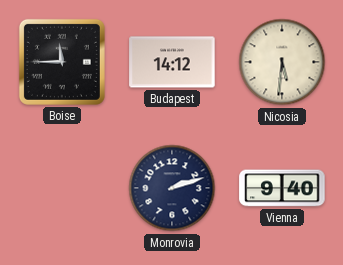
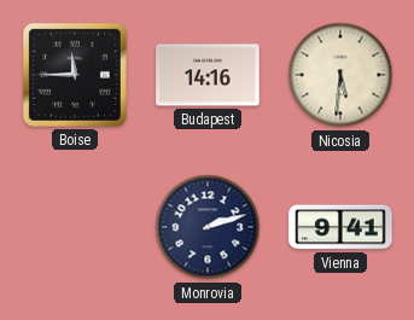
Budapest: 14:12 -> 14:16
Vienna: 9:40 -> 9:41
